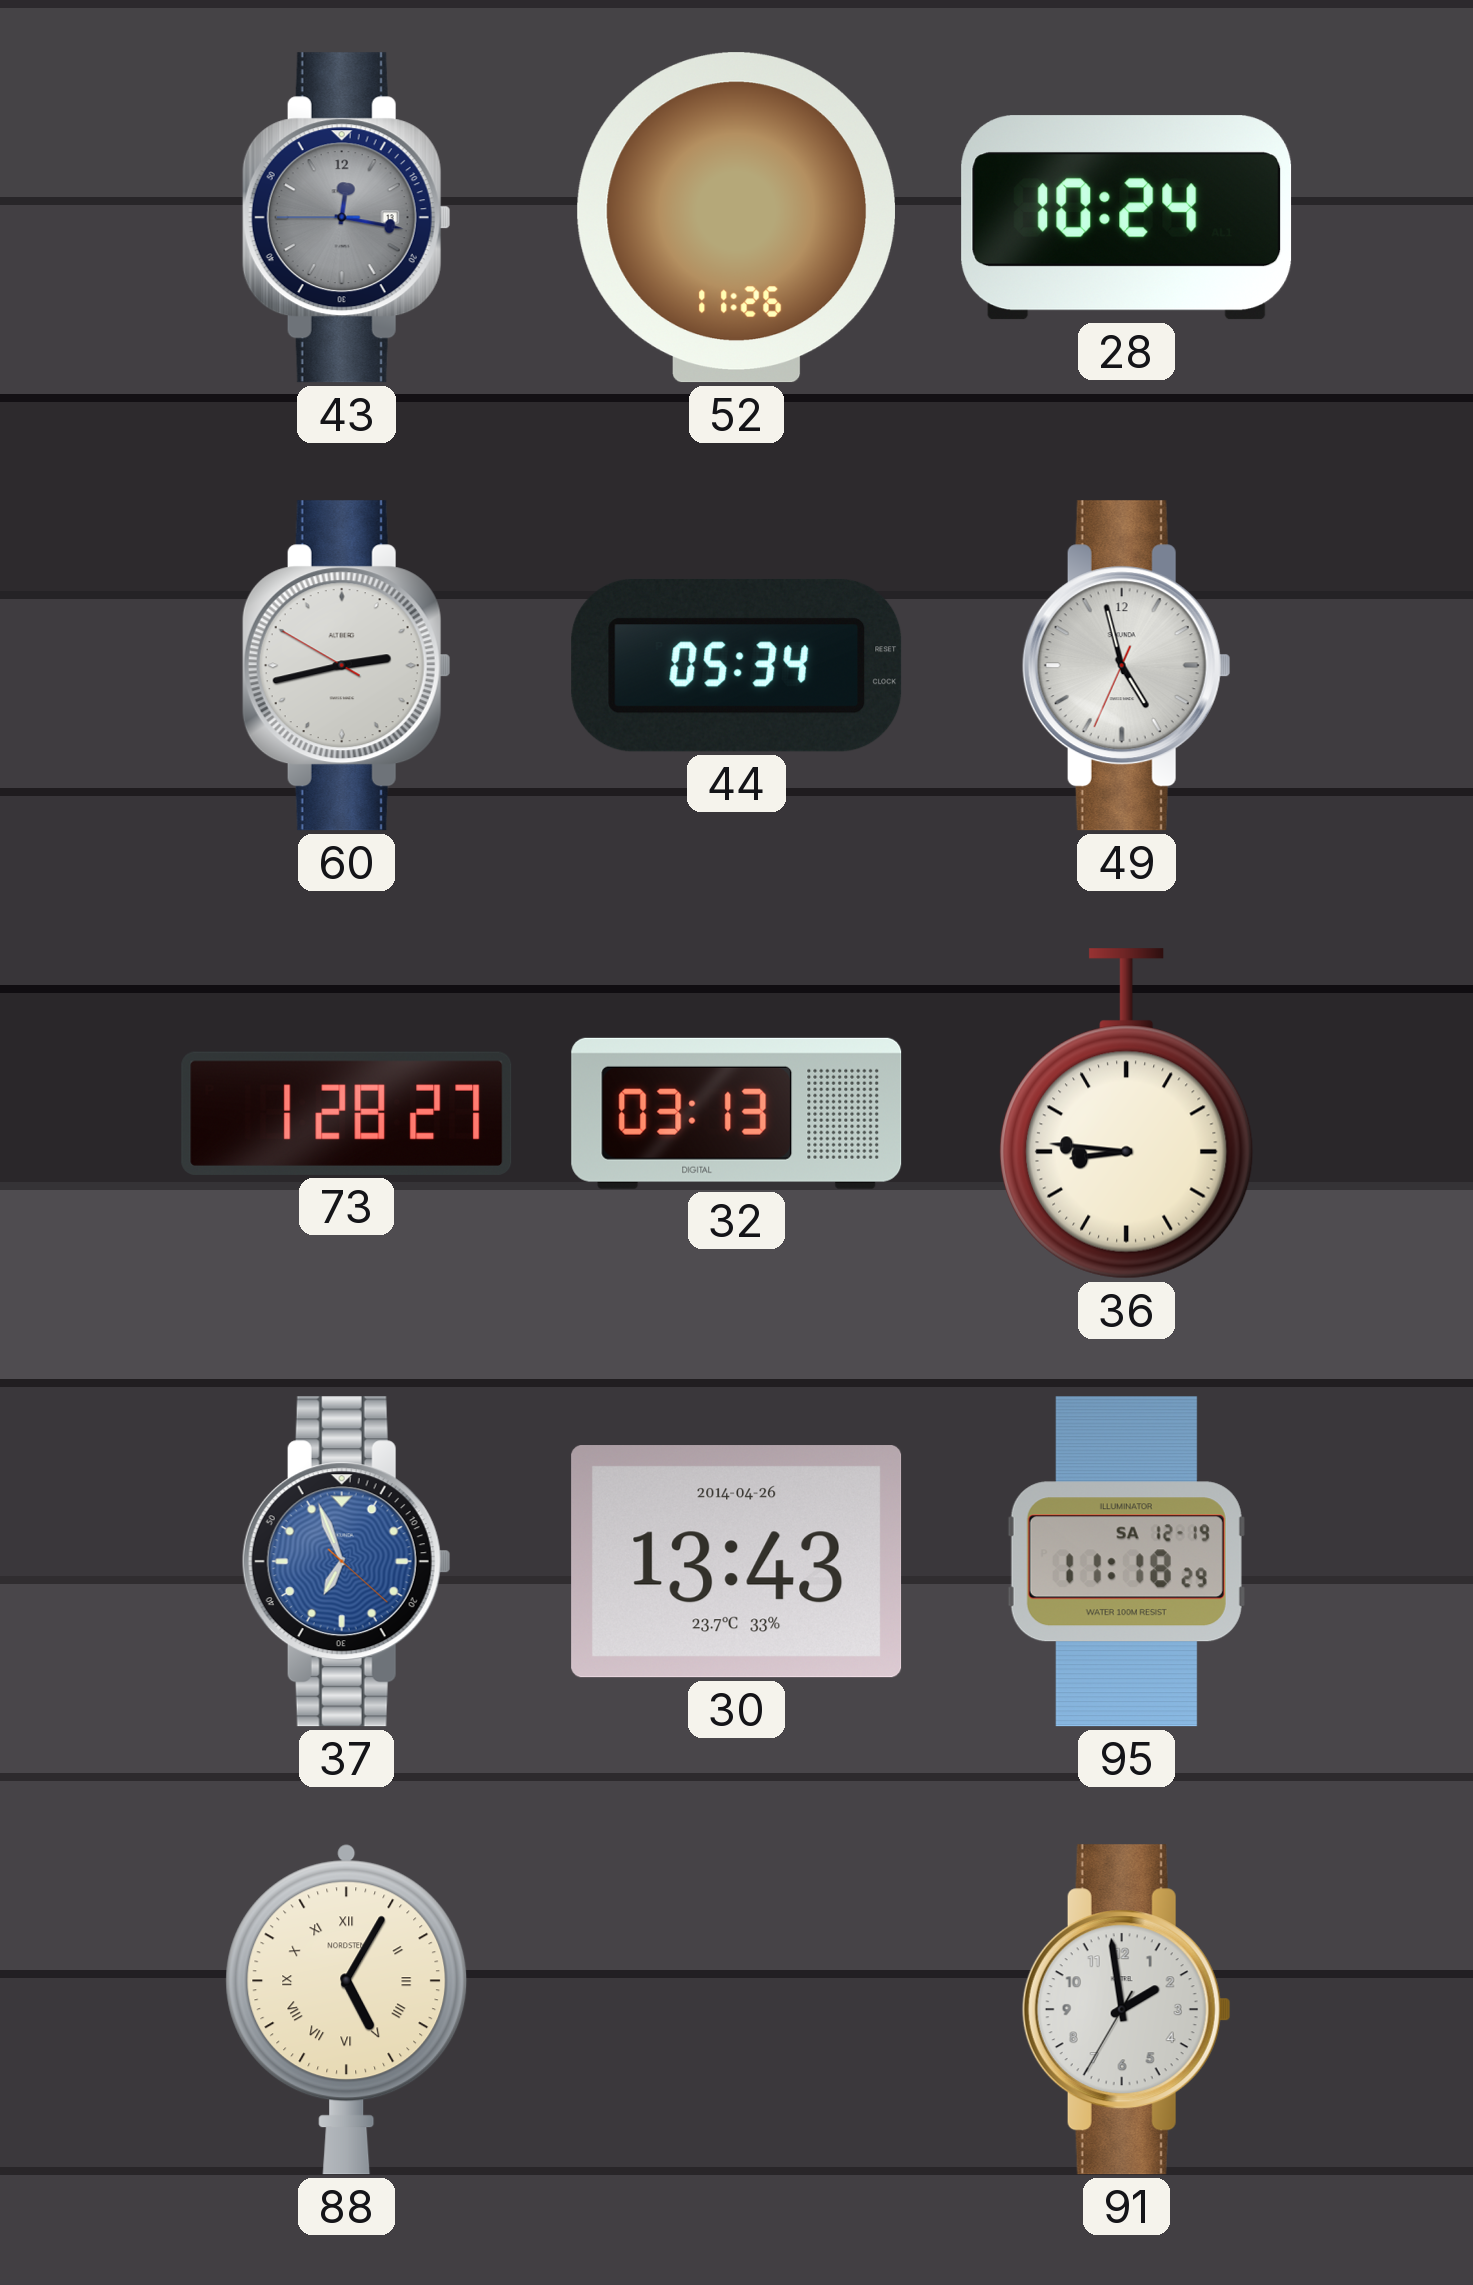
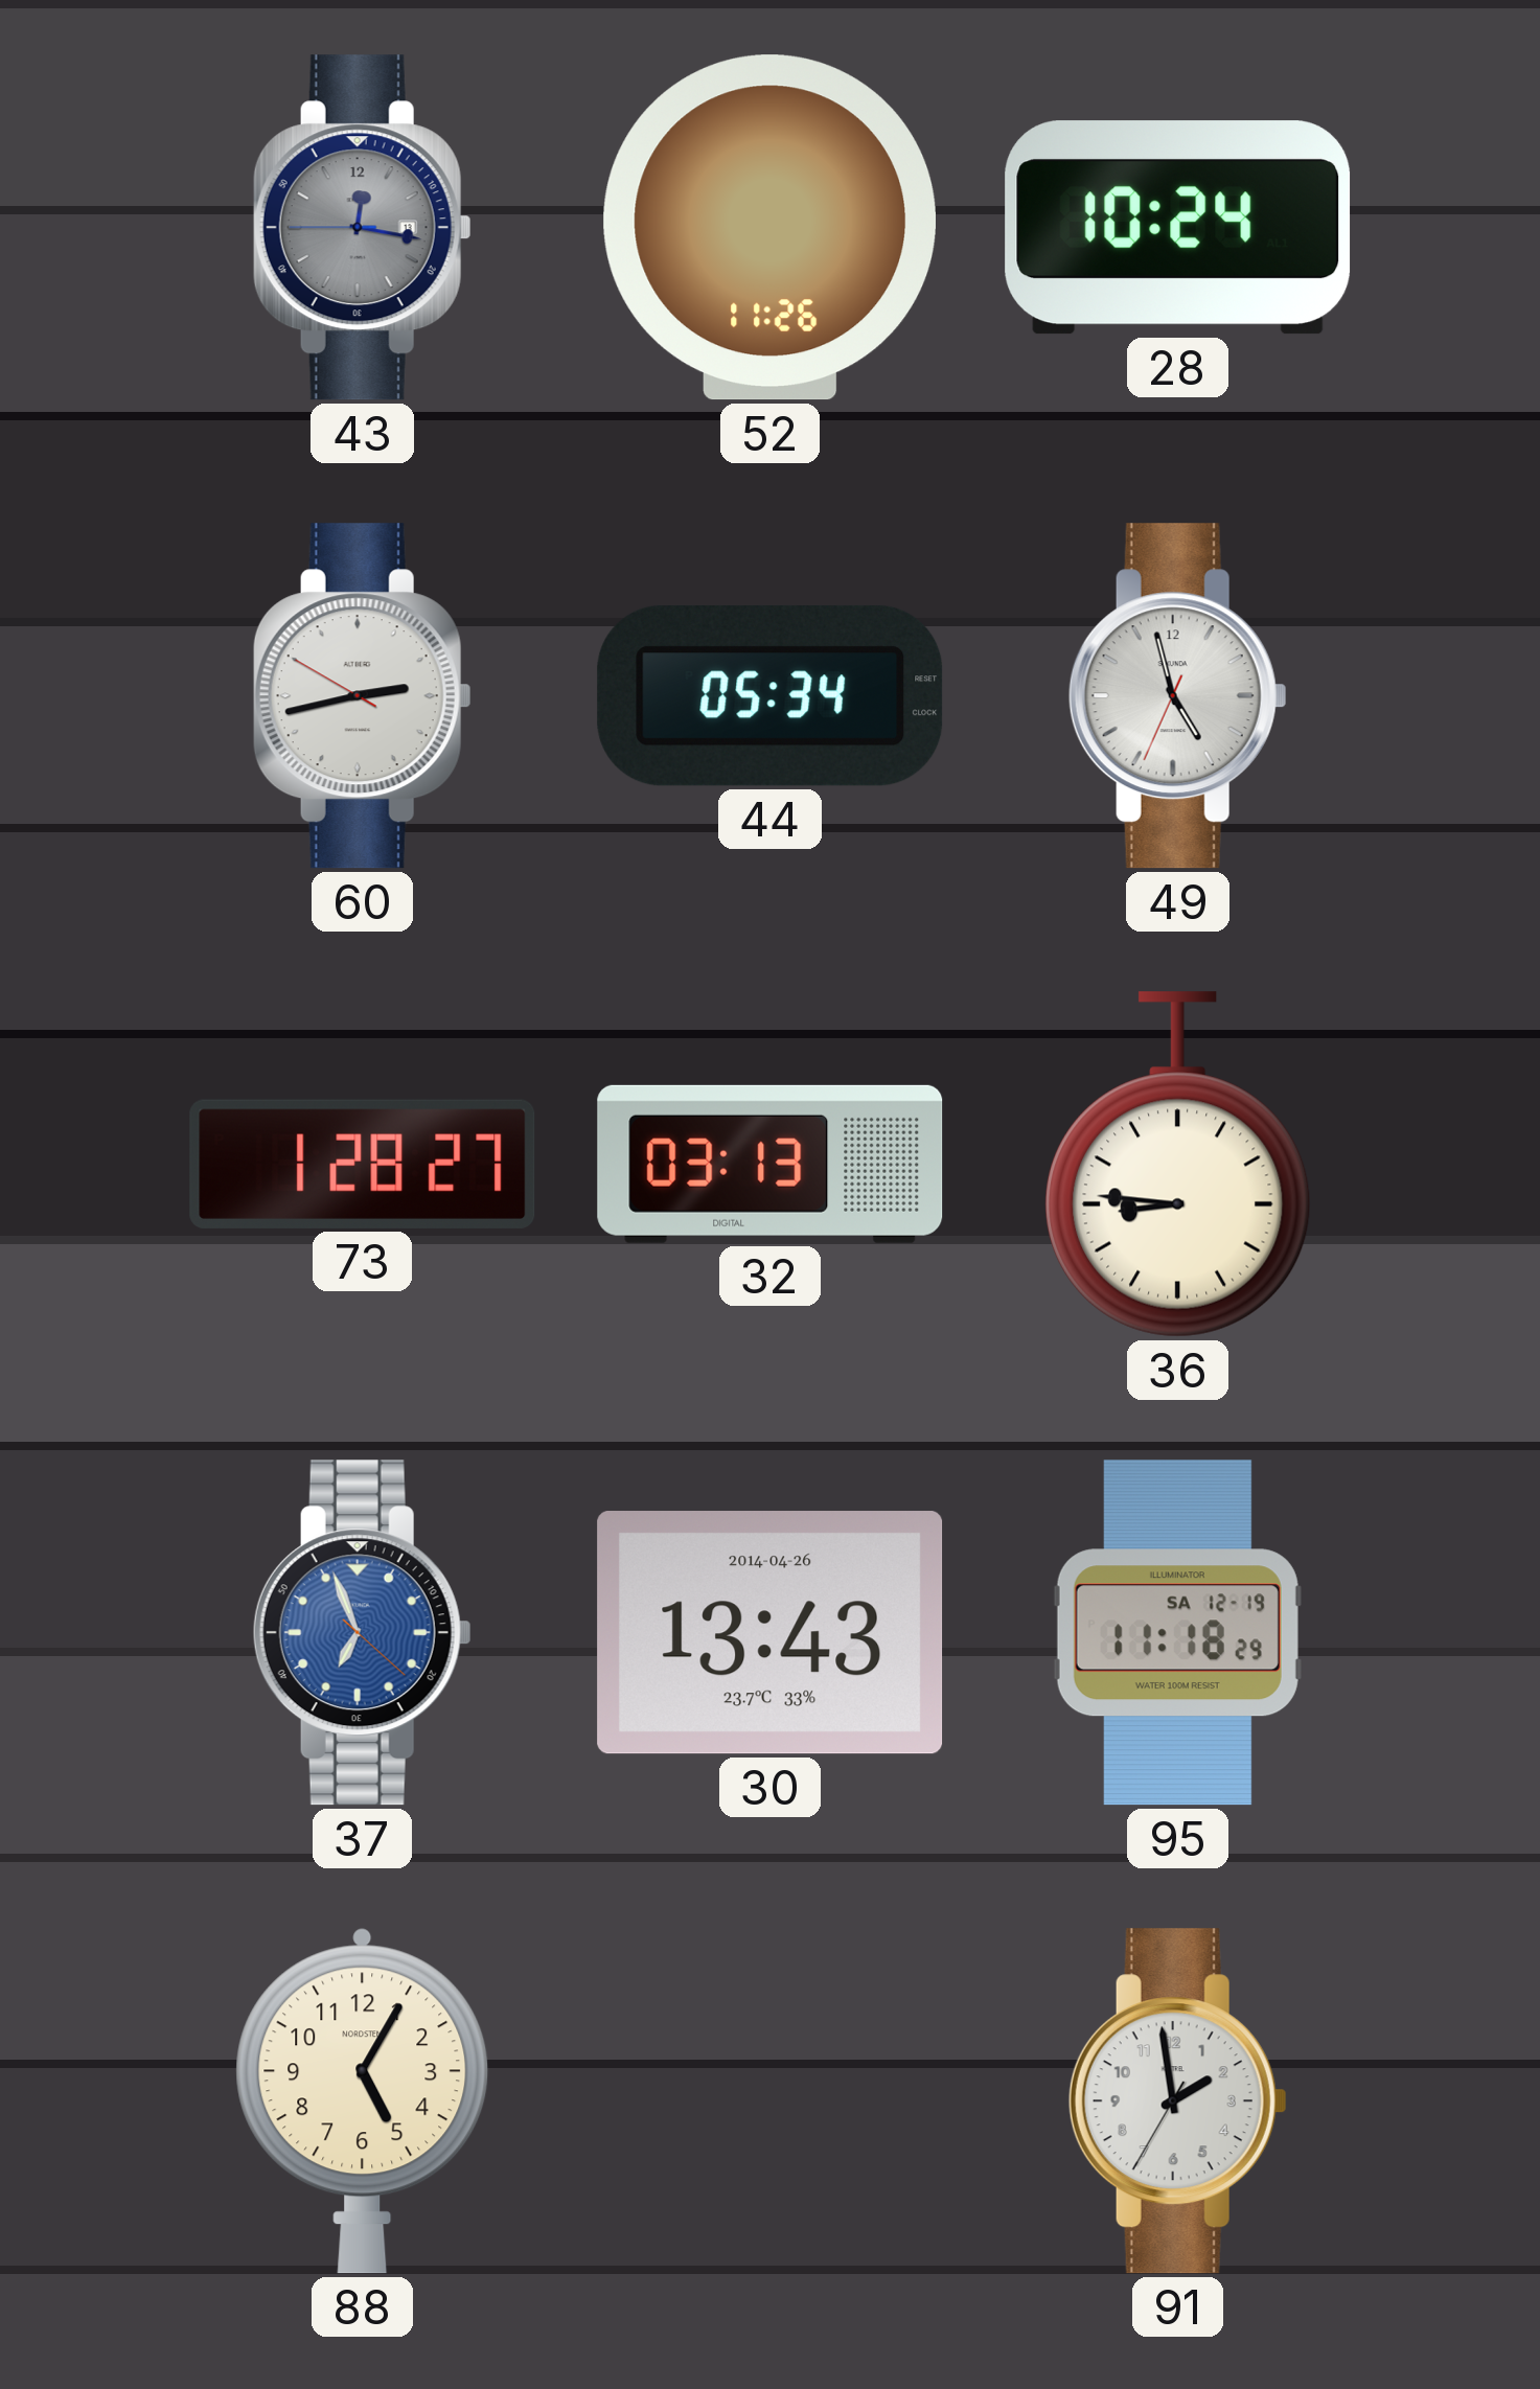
88 numerals: Roman -> Arabic
